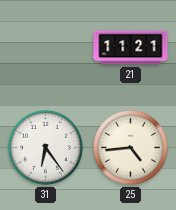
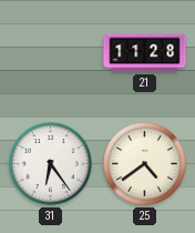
21: 11:21 -> 11:28
25: 4:44 -> 4:39
